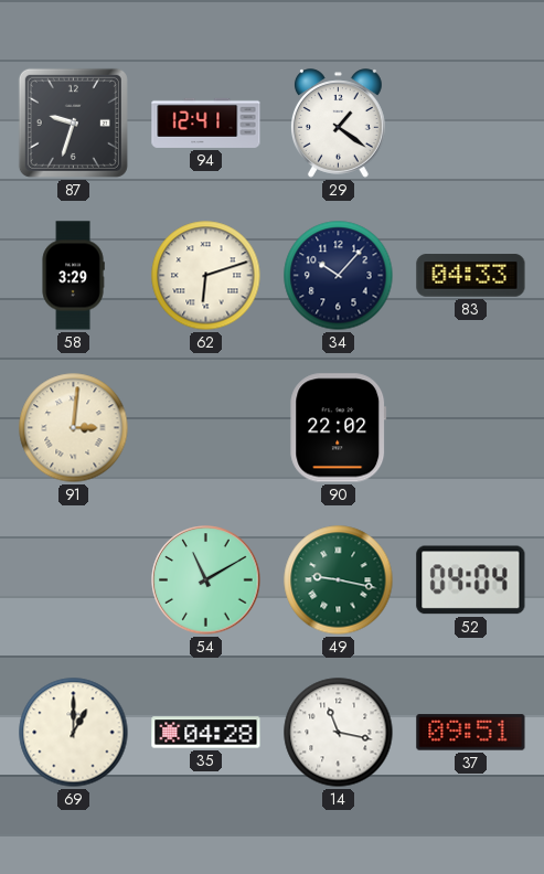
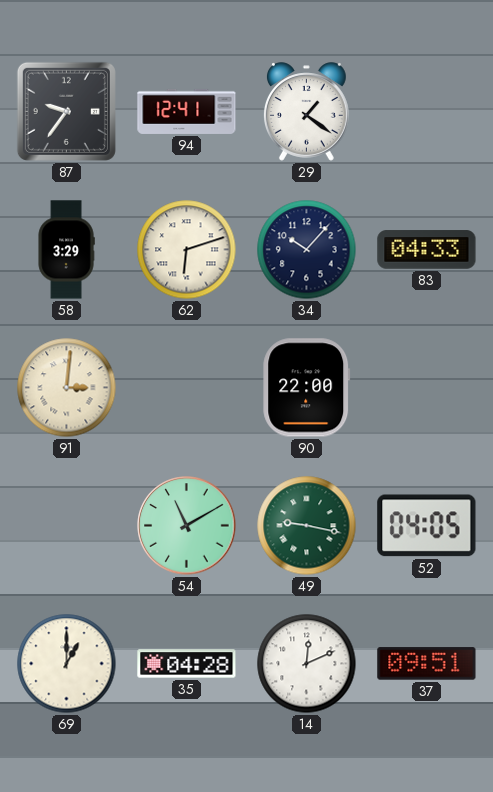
87: 9:33 -> 9:36
90: 22:02 -> 22:00
52: 04:04 -> 04:05
14: 11:17 -> 12:11
